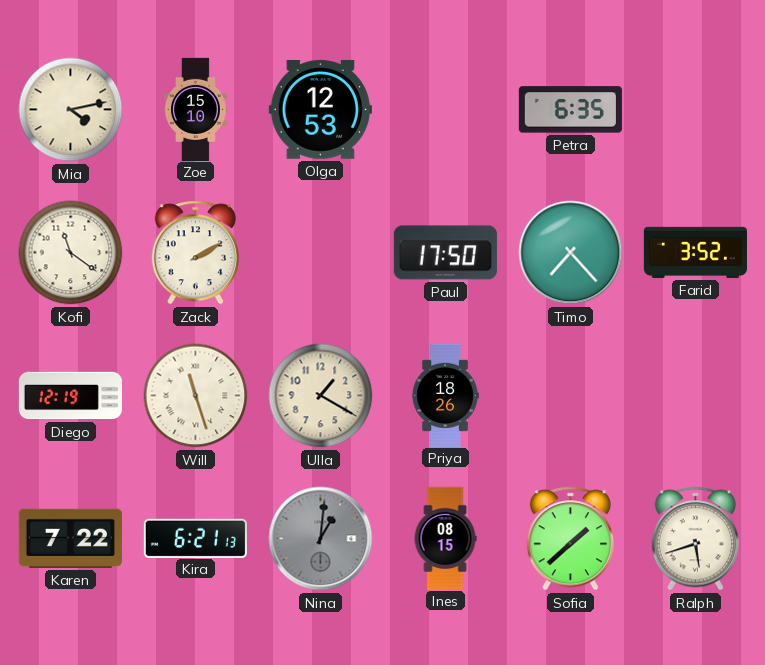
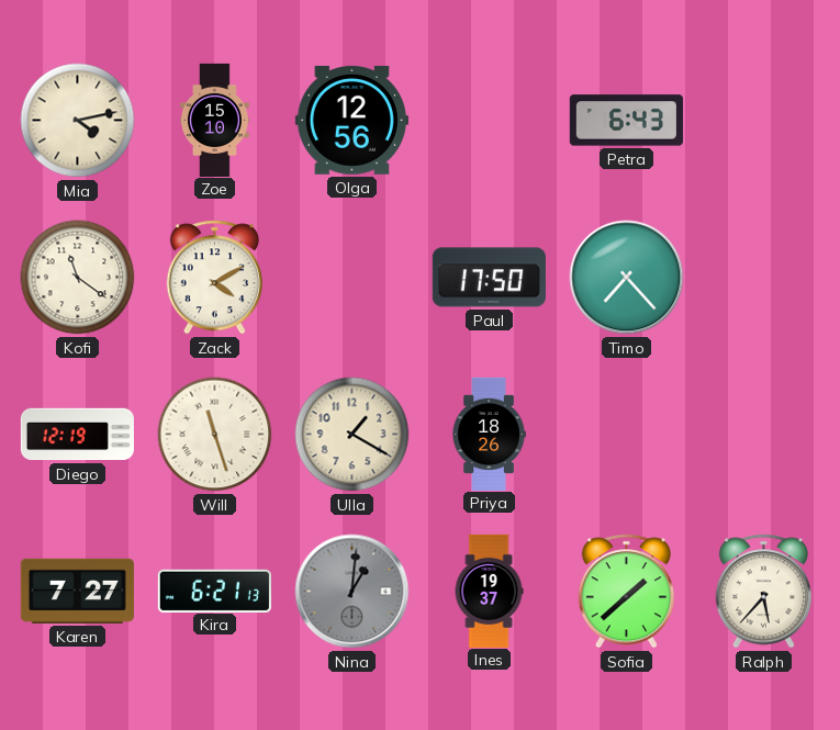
Olga: 12:53 -> 12:56
Petra: 6:35 -> 6:43
Zack: 2:10 -> 4:10
Farid: 3:52 -> none
Karen: 7:22 -> 7:27
Ines: 08:15 -> 19:37
Ralph: 5:42 -> 5:37
